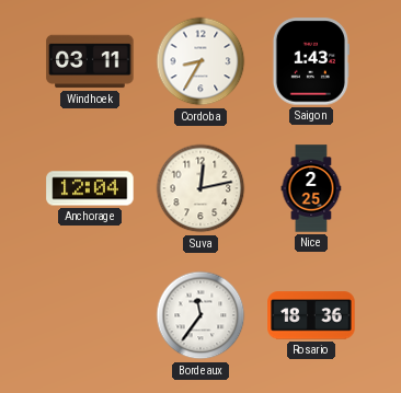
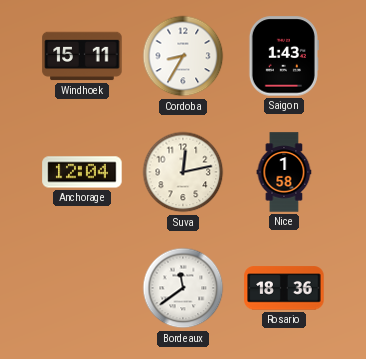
Windhoek: 03:11 -> 15:11
Nice: 2:25 -> 1:58
Bordeaux: 11:36 -> 11:39
